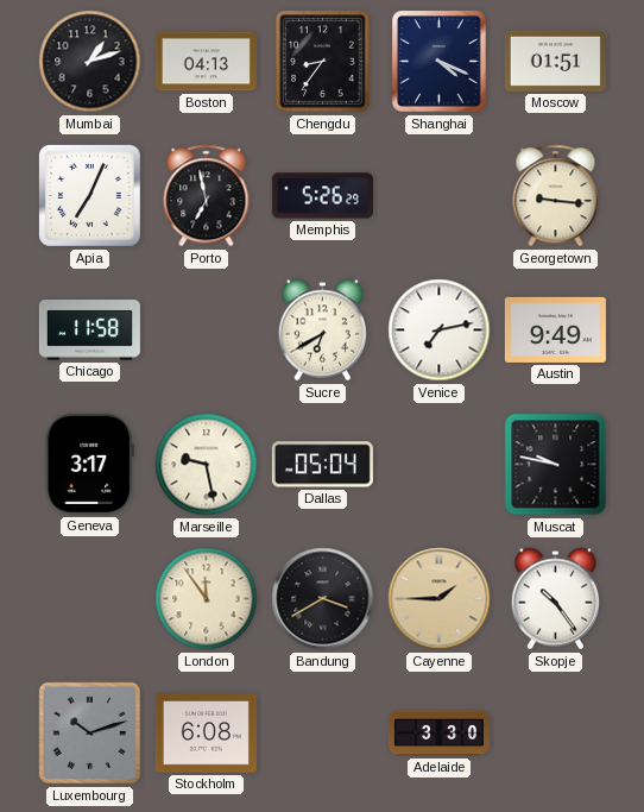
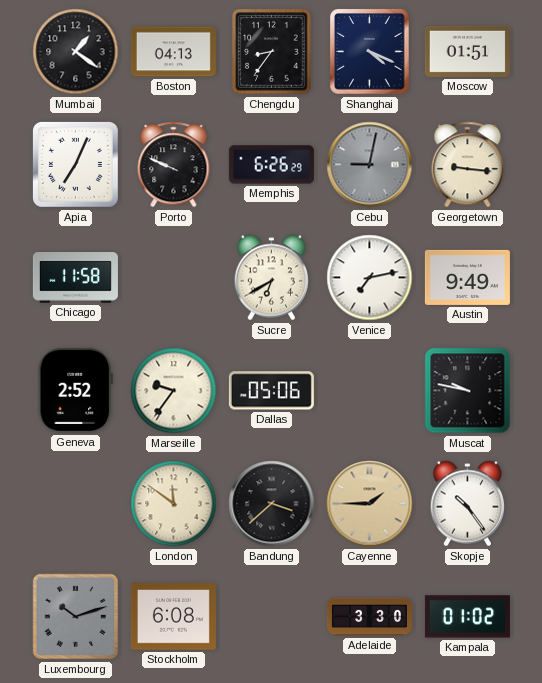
Mumbai: 1:12 -> 1:21
Porto: 6:58 -> 9:49
Memphis: 5:26 -> 6:26
Cebu: none -> 9:02
Geneva: 3:17 -> 2:52
Marseille: 9:28 -> 9:36
Dallas: 05:04 -> 05:06
London: 11:54 -> 11:51
Bandung: 3:40 -> 3:38
Kampala: none -> 01:02
